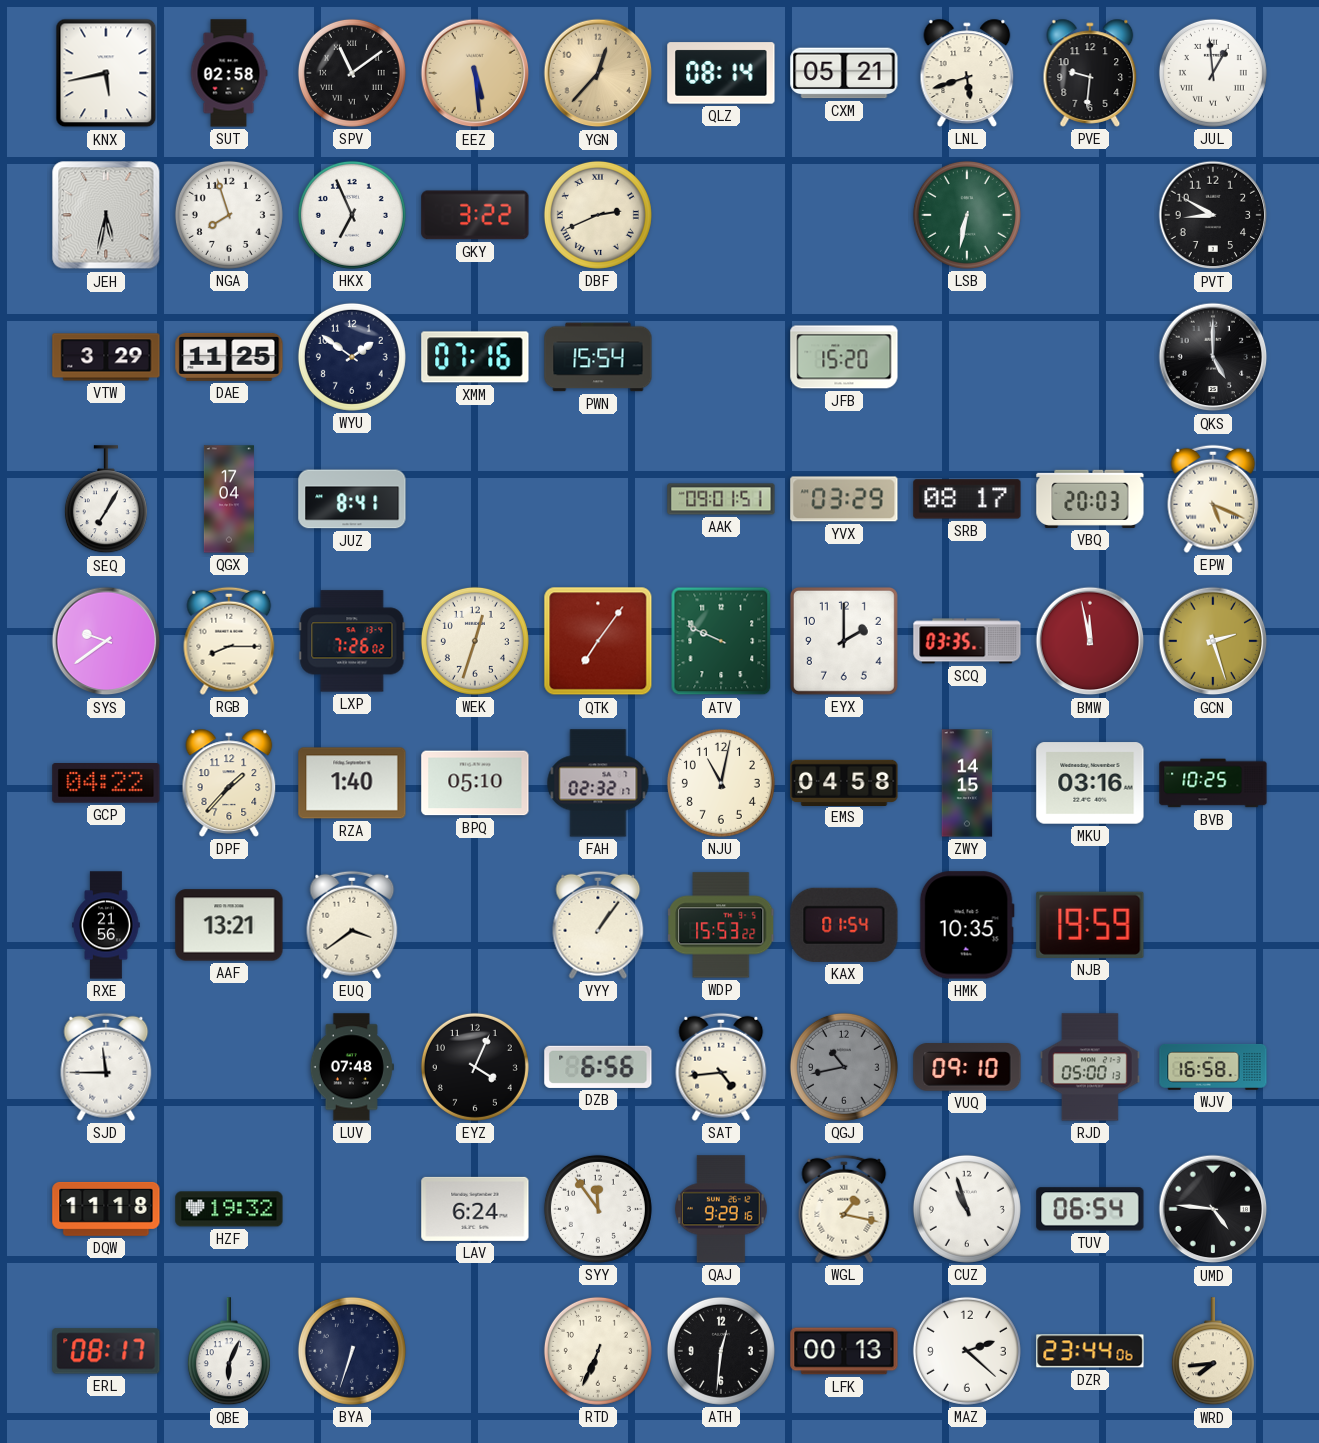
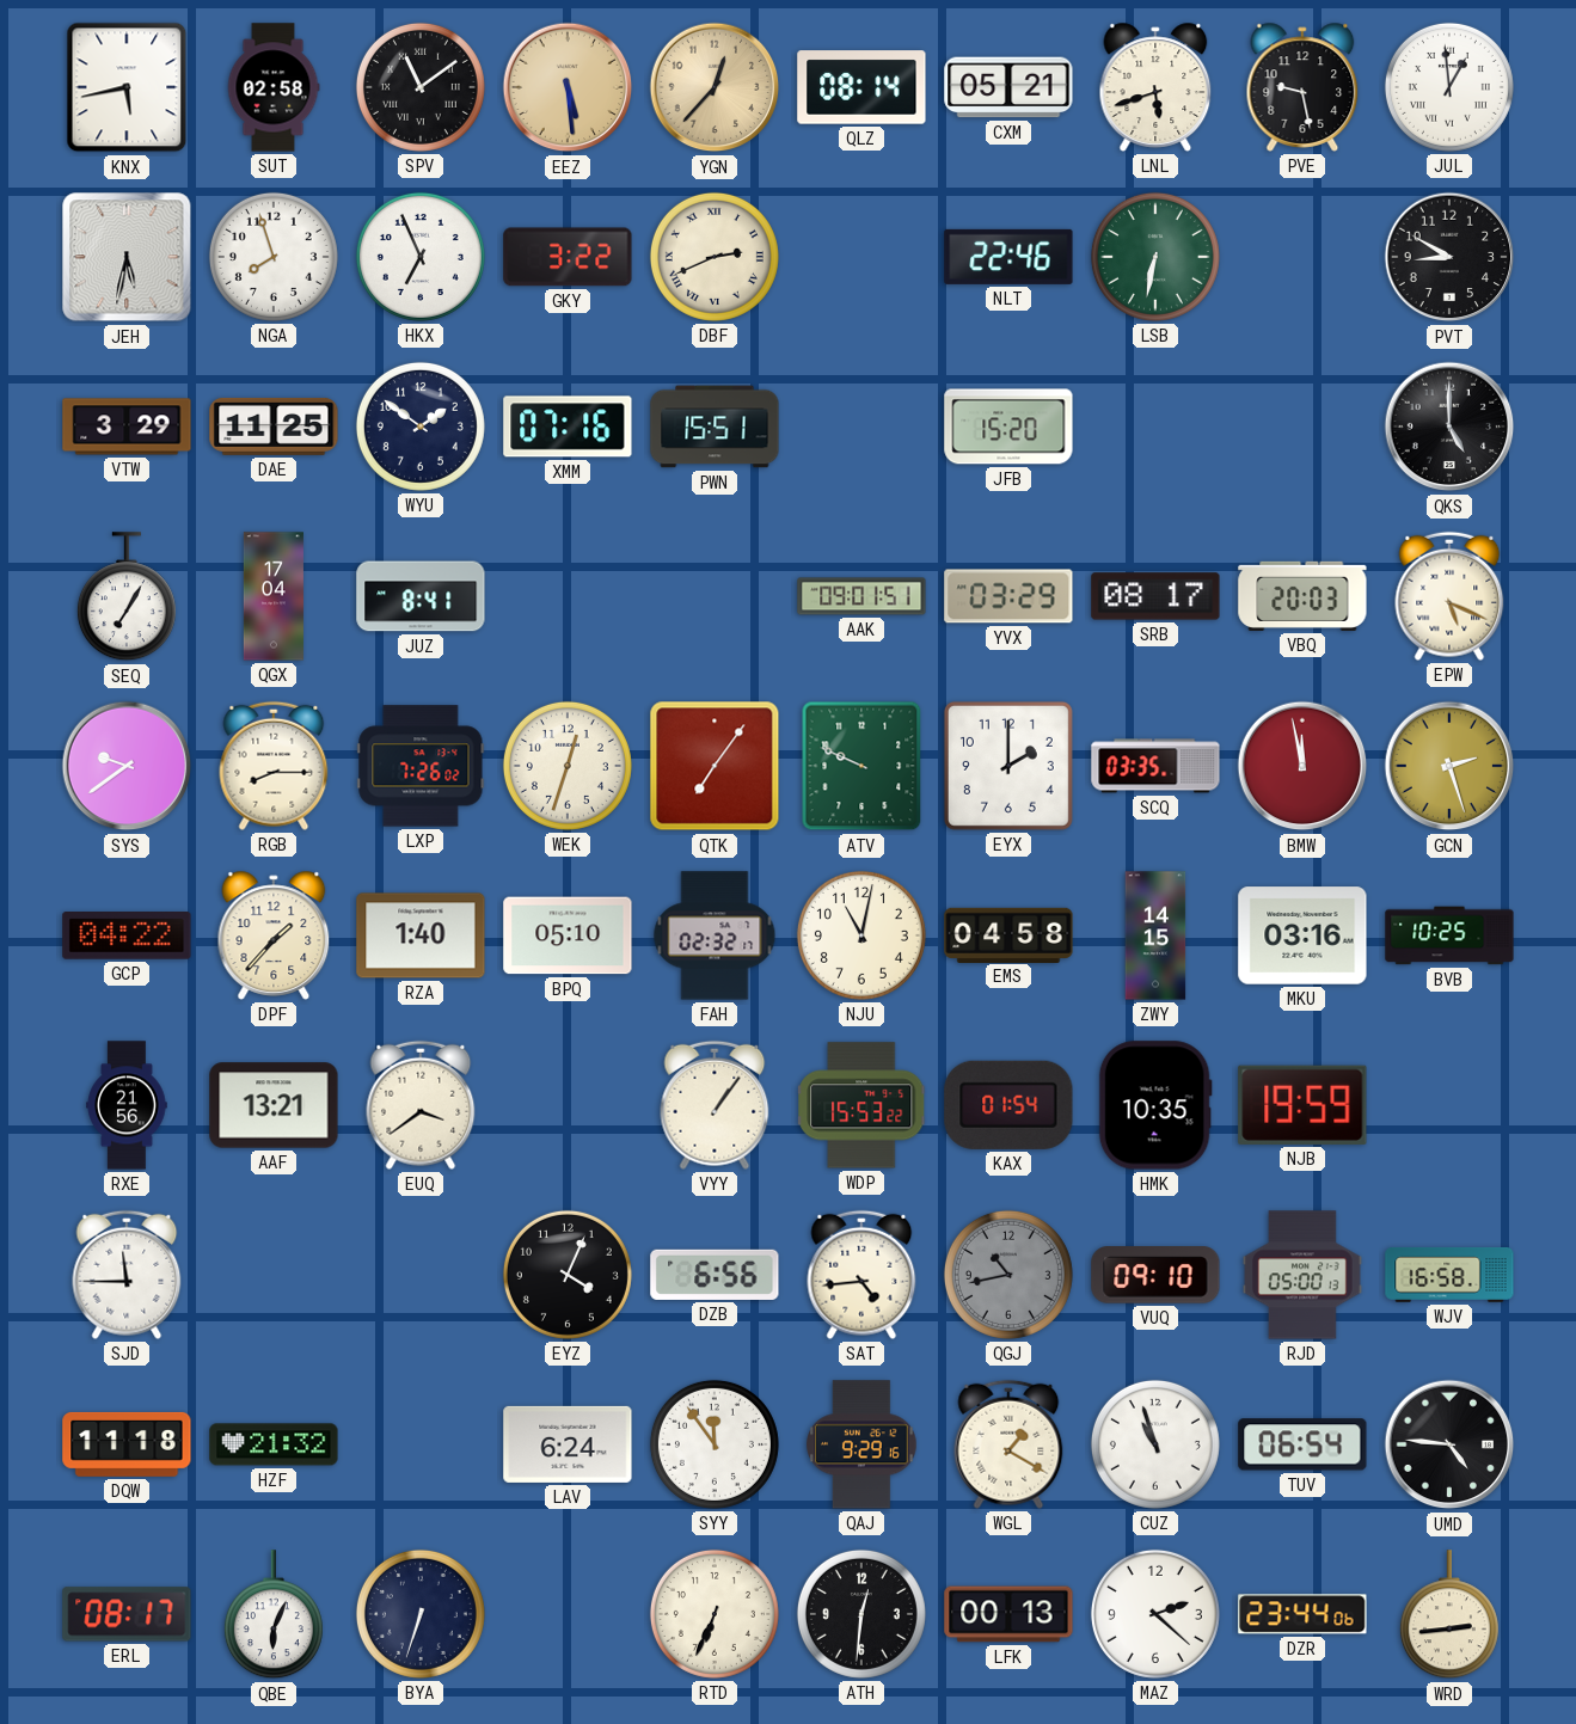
PVE: 9:31 -> 9:28
NLT: none -> 22:46
PWN: 15:54 -> 15:51
LUV: 07:48 -> none
HZF: 19:32 -> 21:32
WGL: 1:17 -> 1:20
WRD: 7:44 -> 2:44
